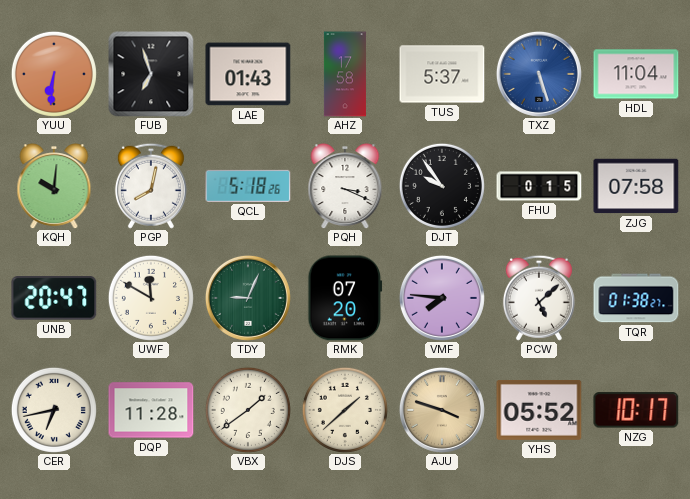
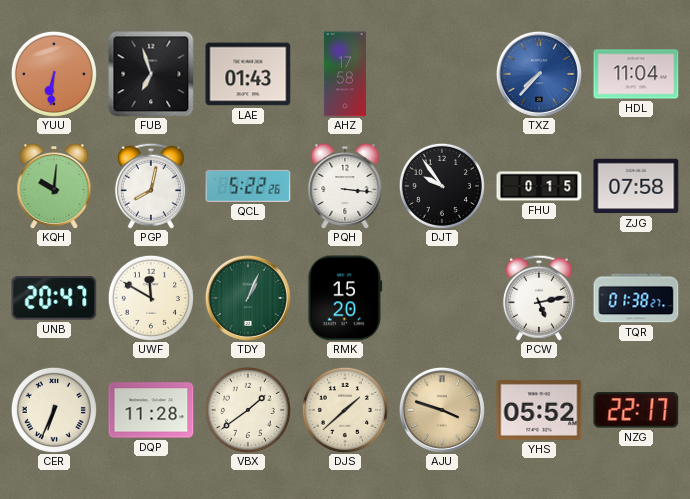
TUS: 5:37 -> none
TXZ: 5:27 -> 7:37
QCL: 5:18 -> 5:22
PQH: 3:19 -> 3:16
TDY: 9:04 -> 1:04
RMK: 07:20 -> 15:20
VMF: 7:46 -> none
PCW: 5:08 -> 5:13
CER: 6:43 -> 6:34
NZG: 10:17 -> 22:17
